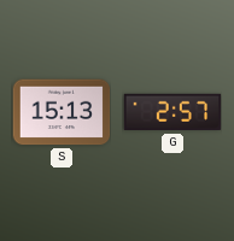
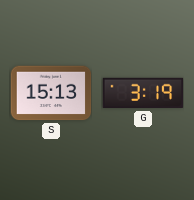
G: 2:57 -> 3:19
